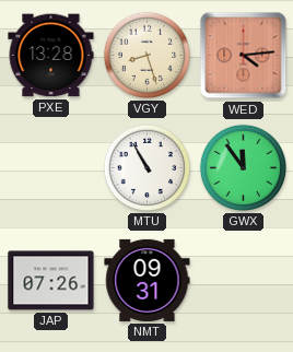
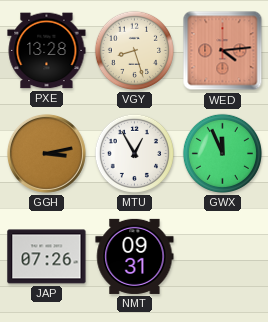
GGH: none -> 3:13
MTU: 10:55 -> 12:55
GWX: 11:54 -> 11:56
